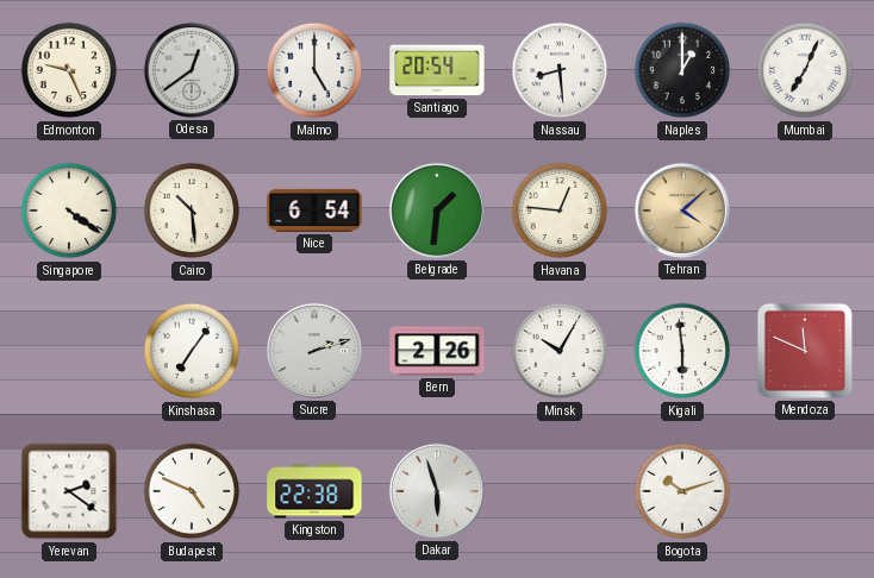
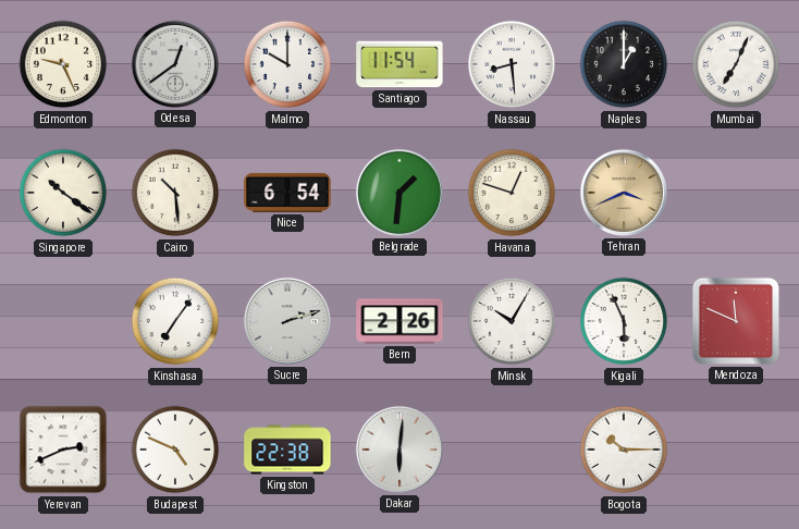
Malmo: 5:00 -> 10:00
Santiago: 20:54 -> 11:54
Singapore: 4:21 -> 10:21
Havana: 12:46 -> 12:48
Tehran: 4:08 -> 3:41
Kigali: 5:59 -> 5:56
Yerevan: 2:21 -> 2:41
Dakar: 5:57 -> 6:01
Bogota: 10:12 -> 10:15
